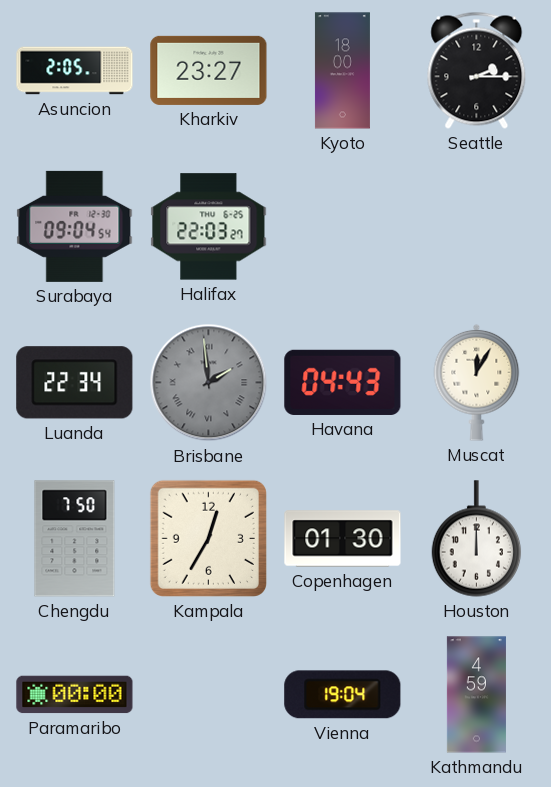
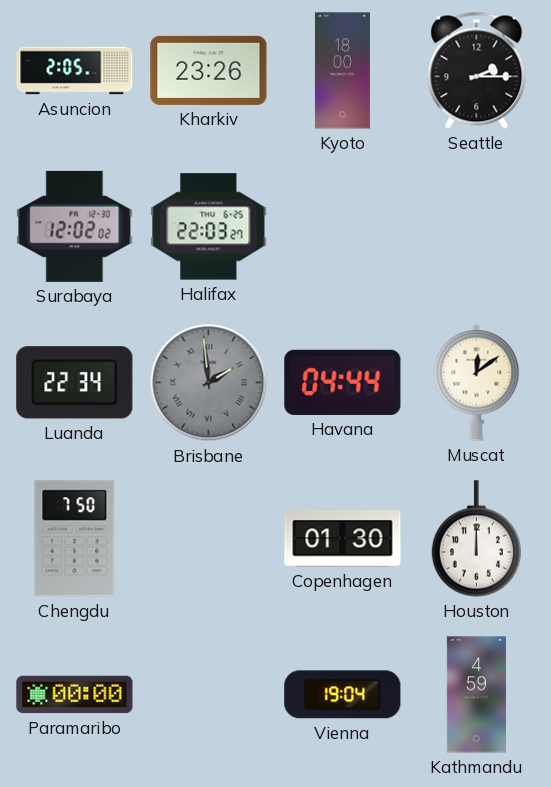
Kharkiv: 23:27 -> 23:26
Surabaya: 09:04 -> 12:02
Havana: 04:43 -> 04:44
Muscat: 12:05 -> 12:09
Kampala: 12:35 -> none
